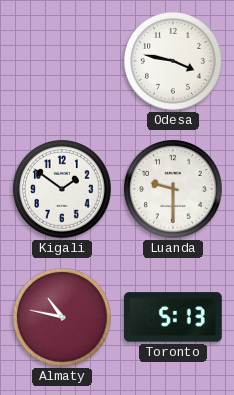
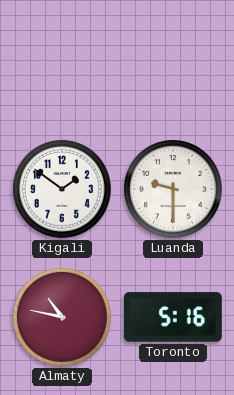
Odesa: 3:47 -> none
Toronto: 5:13 -> 5:16
